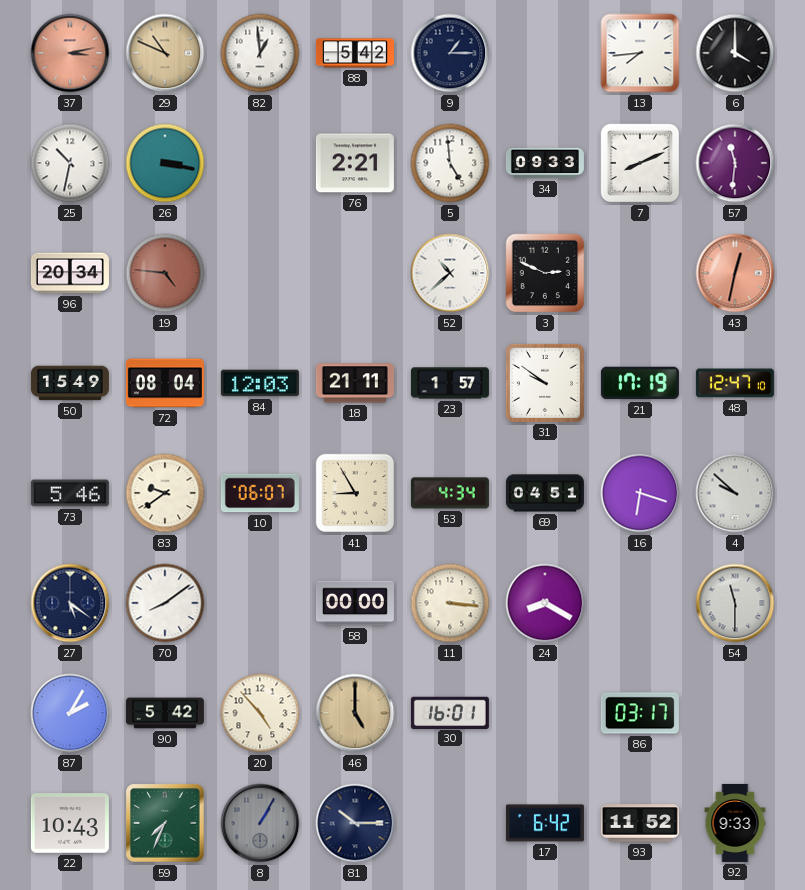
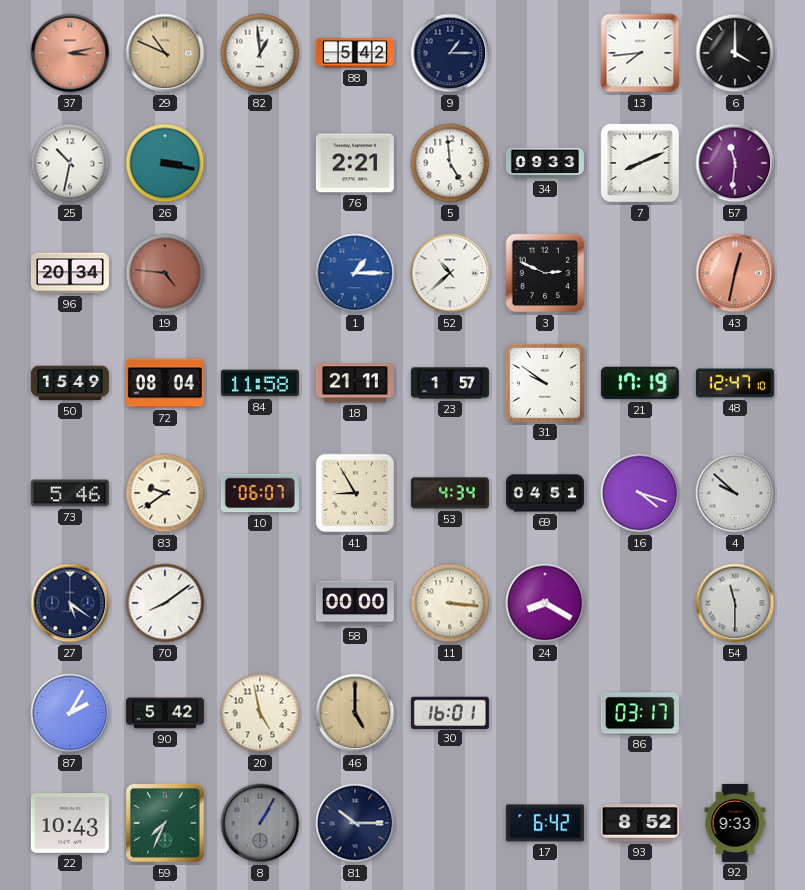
1: none -> 1:15
84: 12:03 -> 11:58
16: 6:18 -> 4:18
20: 4:53 -> 4:58
93: 11:52 -> 8:52
